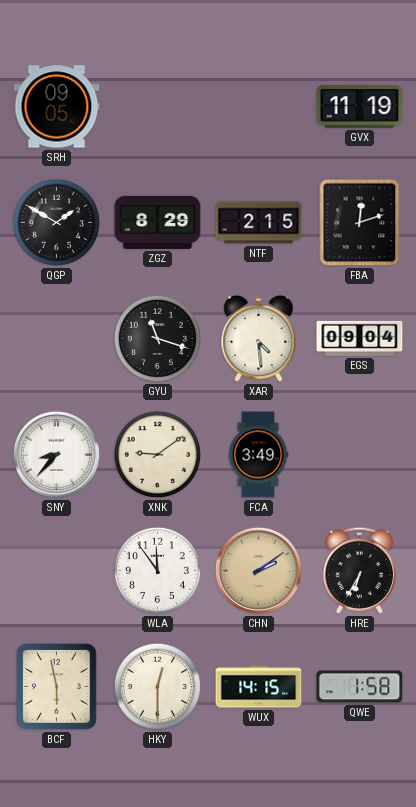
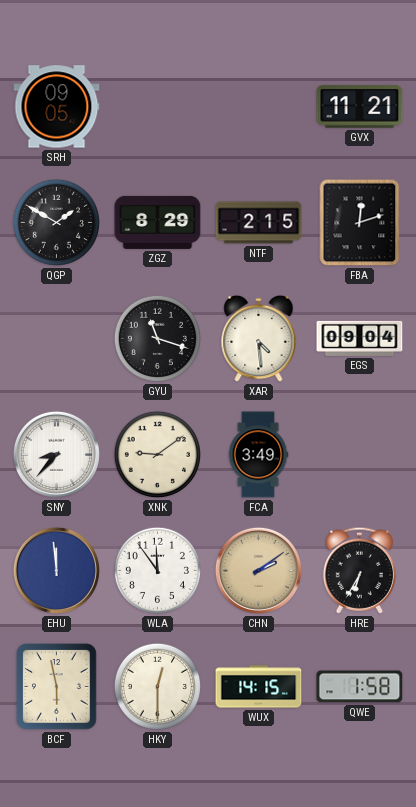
GVX: 11:19 -> 11:21
EHU: none -> 11:59
